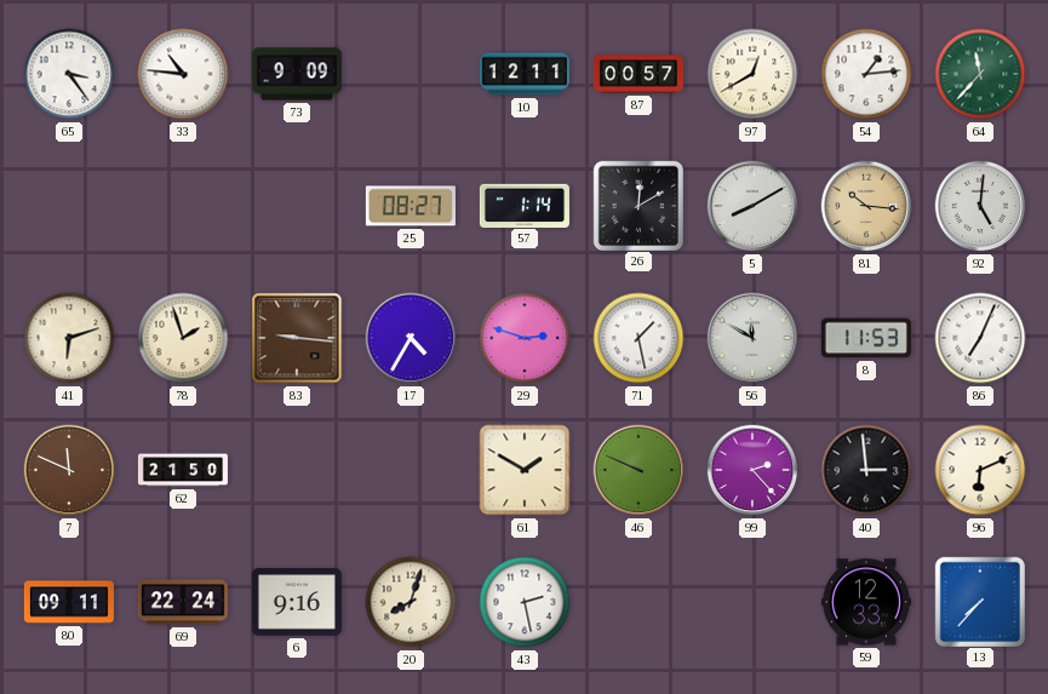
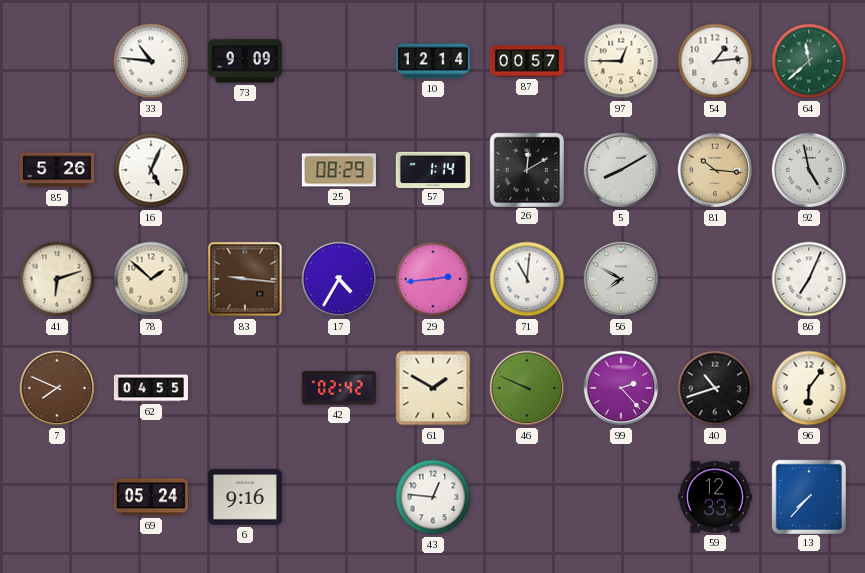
65: 3:24 -> none
10: 12:11 -> 12:14
97: 12:40 -> 12:45
64: 11:37 -> 11:38
85: none -> 5:26
16: none -> 5:04
25: 08:27 -> 08:29
92: 5:01 -> 4:58
78: 1:57 -> 1:52
29: 2:48 -> 2:44
71: 1:28 -> 11:01
56: 11:50 -> 7:50
8: 11:53 -> none
7: 11:49 -> 7:49
62: 21:50 -> 04:55
42: none -> 02:42
40: 2:59 -> 10:42
96: 6:11 -> 6:06
80: 09:11 -> none
69: 22:24 -> 05:24
20: 8:03 -> none
43: 2:28 -> 12:46
